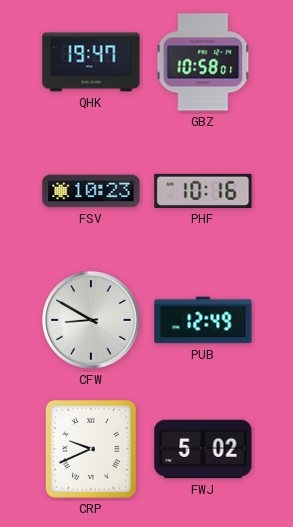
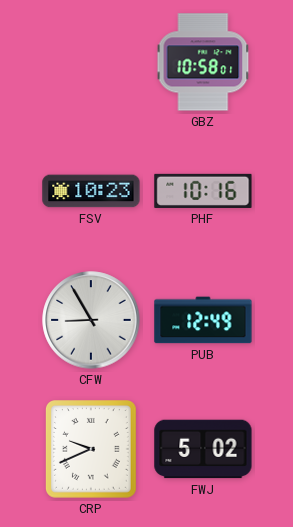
QHK: 19:47 -> none
CFW: 8:50 -> 8:55
